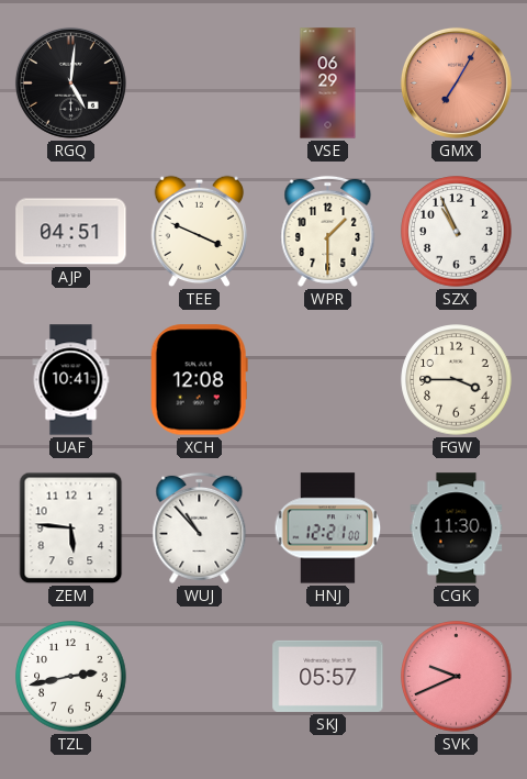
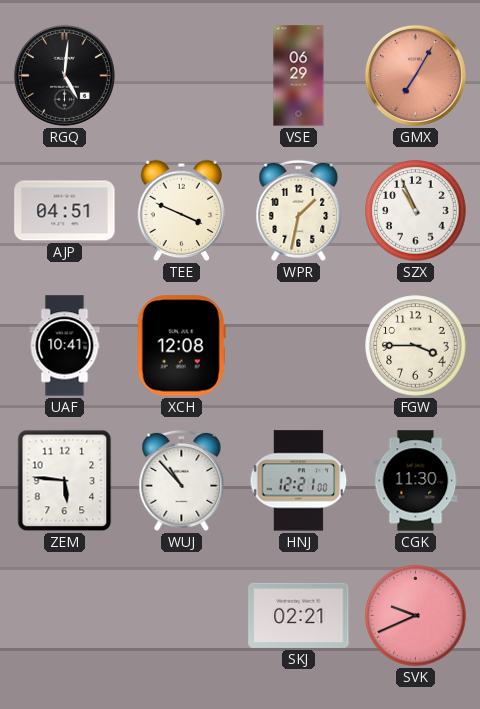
WPR: 1:30 -> 1:32
TZL: 2:43 -> none
SKJ: 05:57 -> 02:21
